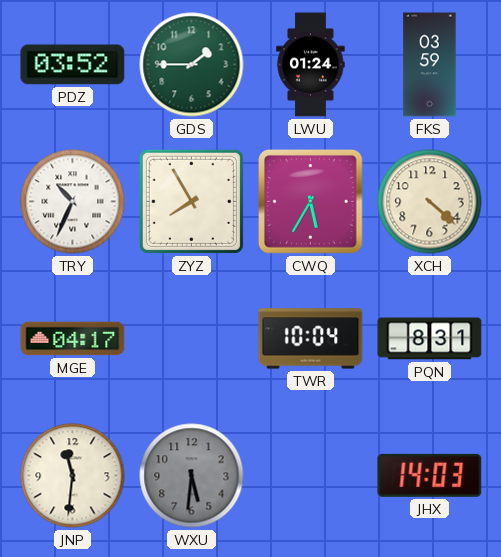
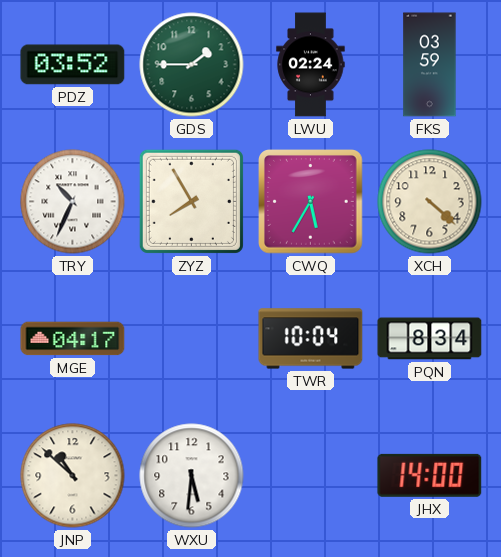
LWU: 01:24 -> 02:24
PQN: 8:31 -> 8:34
JNP: 11:31 -> 10:52
WXU dial: grey -> white
JHX: 14:03 -> 14:00
